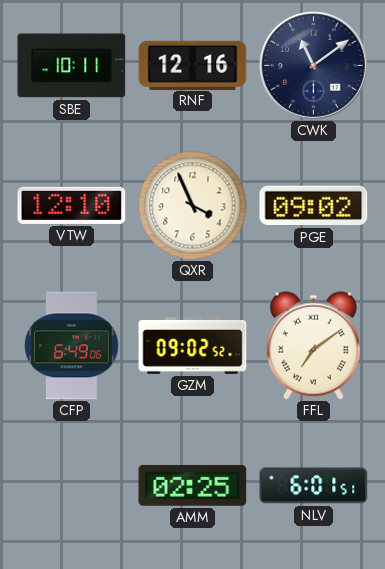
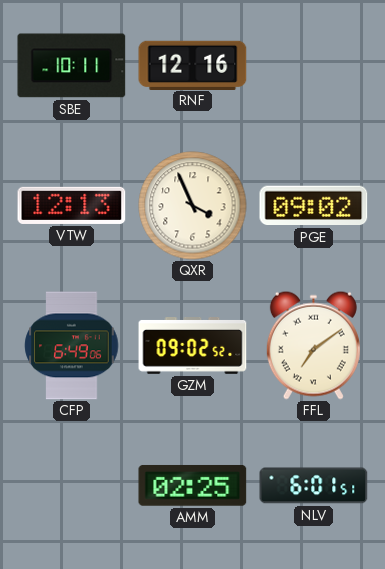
CWK: 11:09 -> none
VTW: 12:10 -> 12:13
